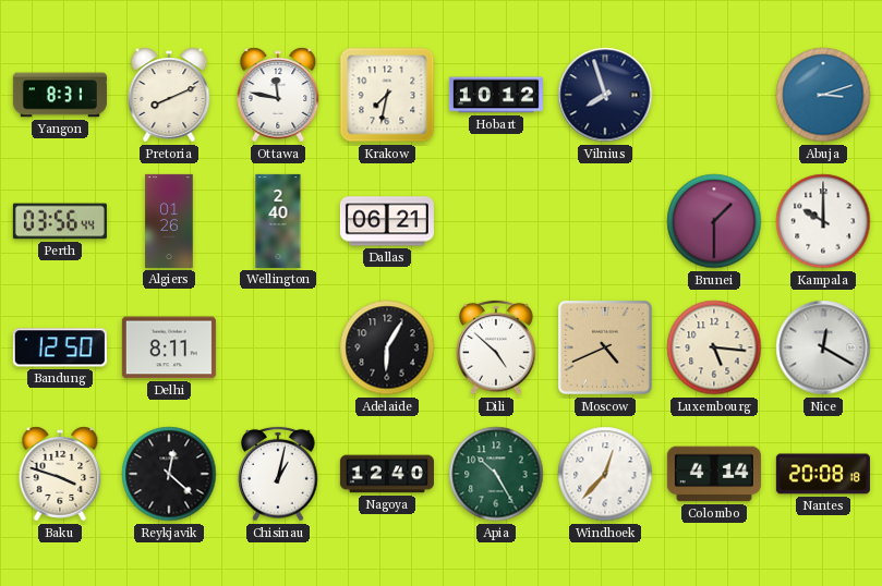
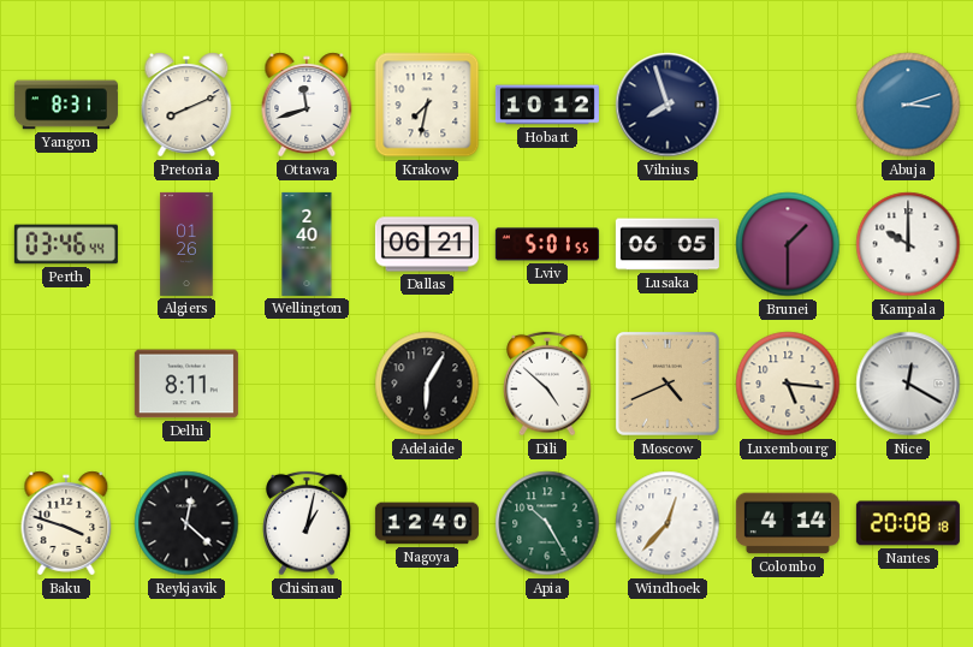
Ottawa: 11:47 -> 11:42
Perth: 03:56 -> 03:46
Lviv: none -> 5:01
Lusaka: none -> 06:05
Bandung: 12:50 -> none
